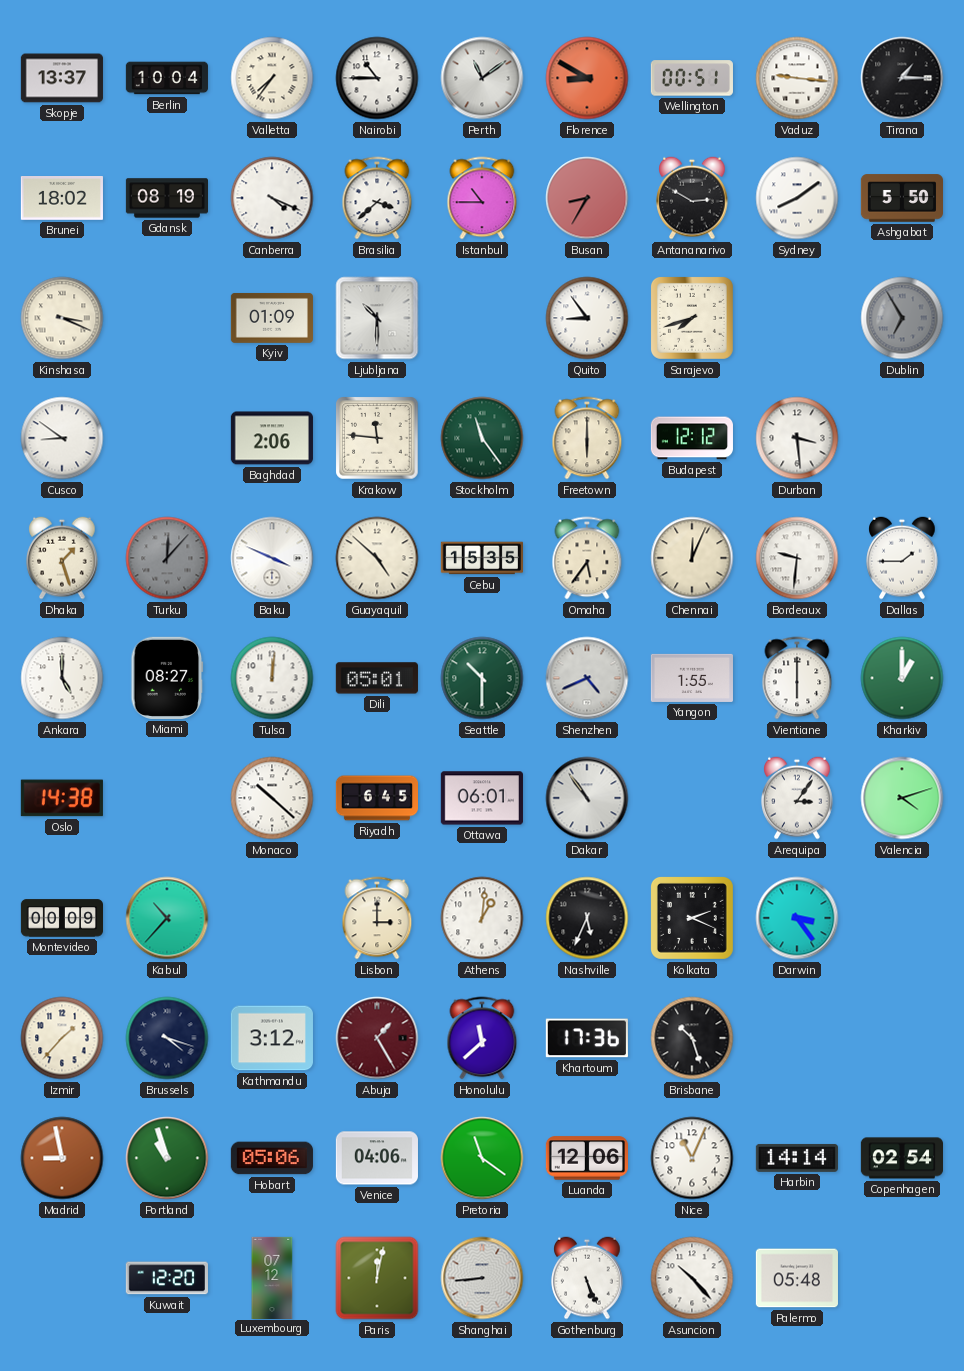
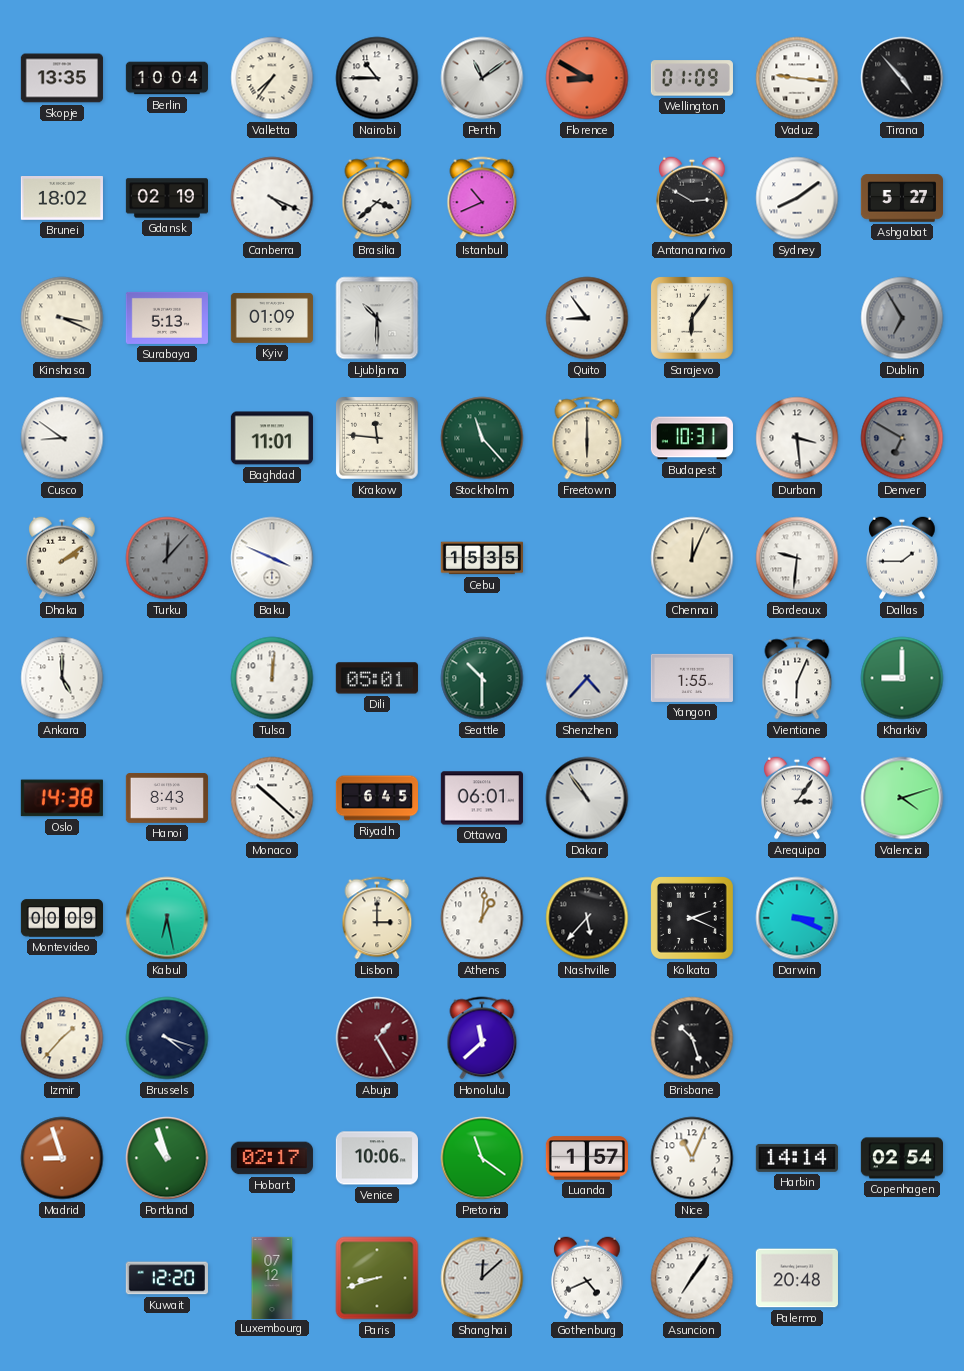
Skopje: 13:37 -> 13:35
Wellington: 00:51 -> 01:09
Tirana: 1:15 -> 4:53
Gdansk: 08:19 -> 02:19
Istanbul: 10:45 -> 10:41
Busan: 8:35 -> none
Ashgabat: 5:50 -> 5:27
Surabaya: none -> 5:13
Sarajevo: 7:42 -> 6:06
Baghdad: 2:06 -> 11:01
Stockholm: 11:24 -> 11:23
Budapest: 12:12 -> 10:31
Denver: none -> 6:50
Dhaka: 1:27 -> 2:09
Guayaquil: 4:52 -> none
Omaha: 5:36 -> none
Miami: 08:27 -> none
Shenzhen: 4:41 -> 4:37
Vientiane: 6:00 -> 6:04
Kharkiv: 1:00 -> 9:00
Hanoi: none -> 8:43
Kabul: 10:37 -> 6:28
Nashville: 5:34 -> 5:37
Darwin: 3:24 -> 3:19
Kathmandu: 3:12 -> none
Khartoum: 17:36 -> none
Madrid: 8:58 -> 8:57
Hobart: 05:06 -> 02:17
Venice: 04:06 -> 10:06
Luanda: 12:06 -> 1:57
Paris: 12:02 -> 8:42
Shanghai: 8:44 -> 12:08
Gothenburg: 5:26 -> 4:41
Asuncion: 10:23 -> 7:06
Palermo: 05:48 -> 20:48
